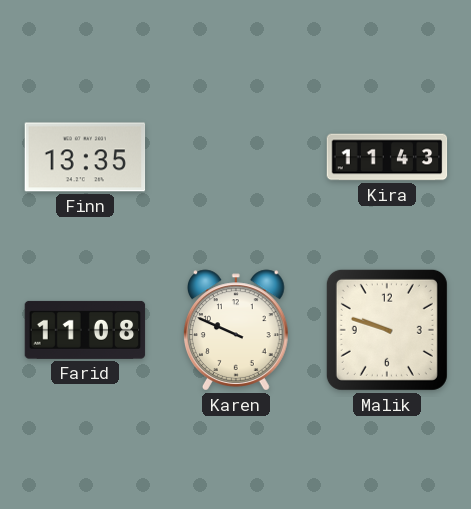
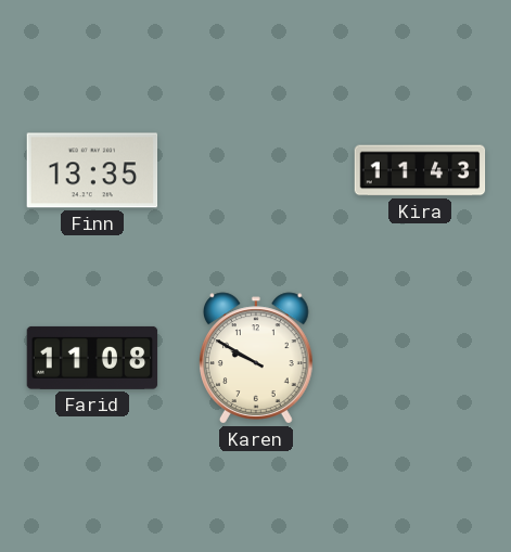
Karen: 9:49 -> 9:50
Malik: 9:48 -> none
